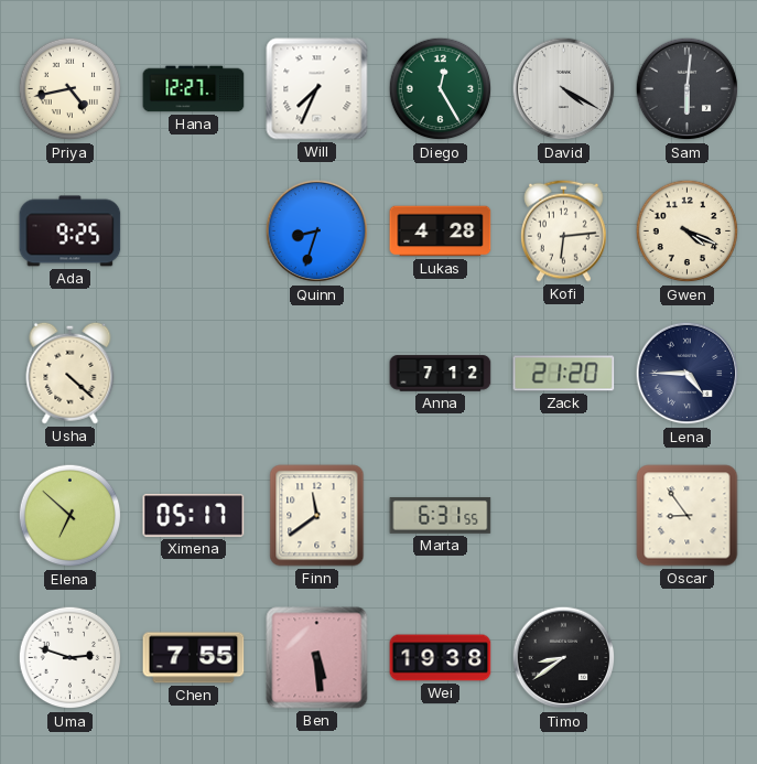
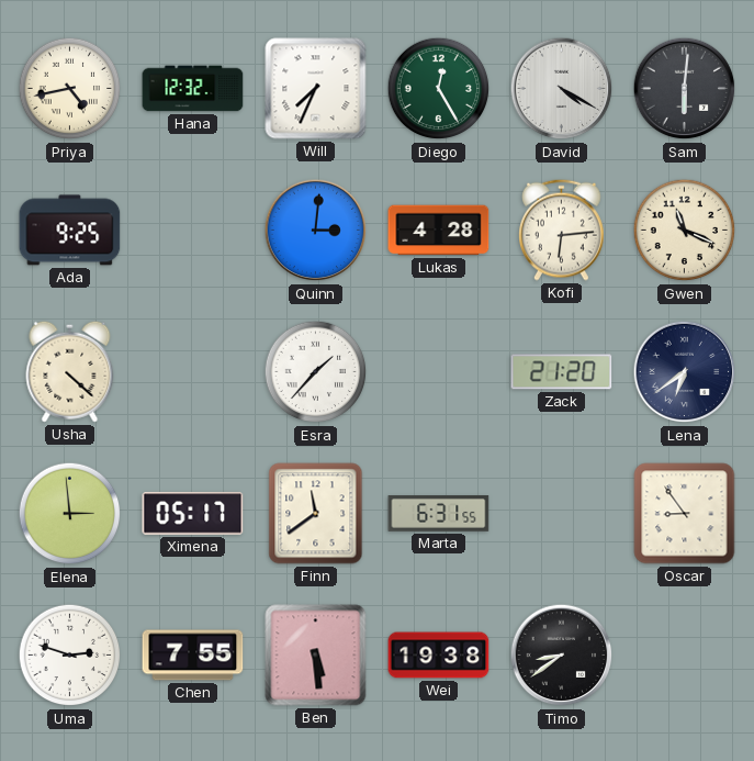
Hana: 12:27 -> 12:32
Quinn: 8:33 -> 3:01
Gwen: 4:19 -> 11:19
Esra: none -> 1:37
Anna: 7:12 -> none
Lena: 4:45 -> 6:39
Elena: 6:52 -> 2:59
